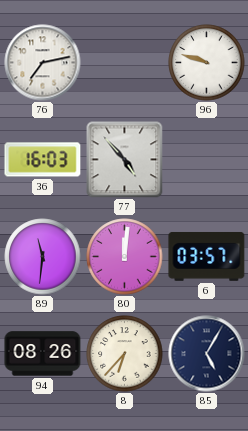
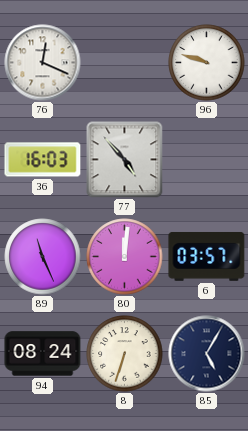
76: 7:13 -> 12:19
89: 11:31 -> 11:26
94: 08:26 -> 08:24
8: 6:37 -> 6:33
